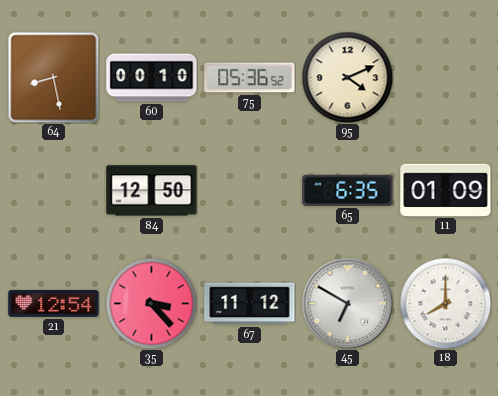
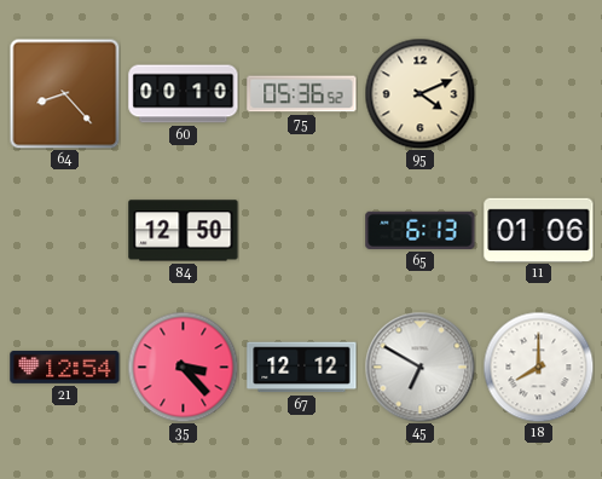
64: 8:28 -> 8:23
65: 6:35 -> 6:13
11: 01:09 -> 01:06
67: 11:12 -> 12:12
